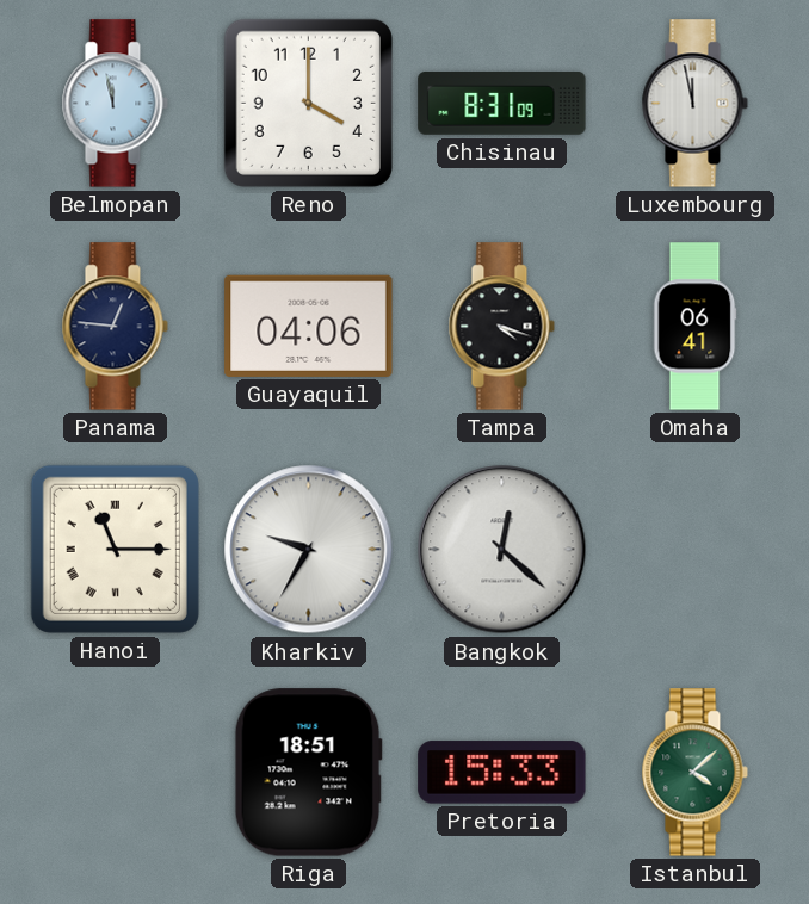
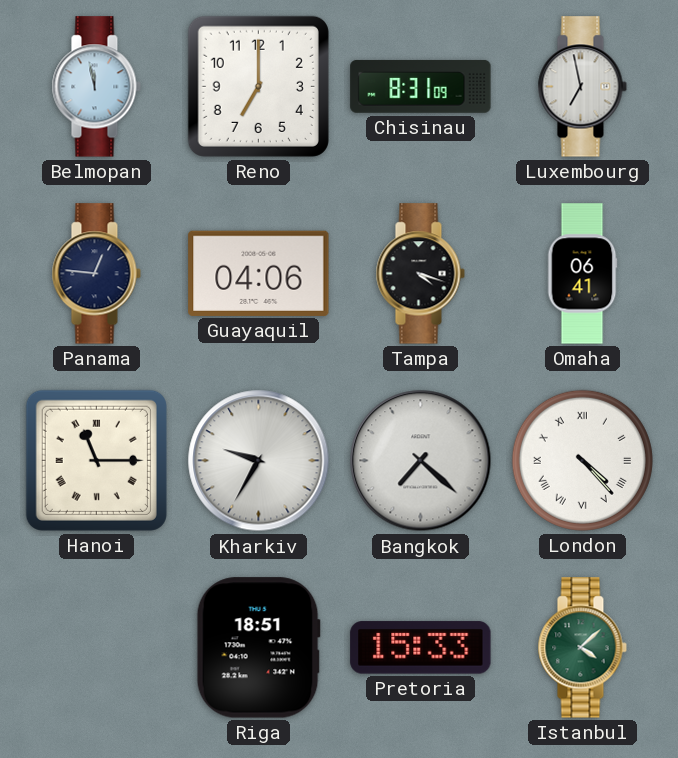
Reno: 4:00 -> 7:00
Luxembourg: 11:58 -> 6:58
Bangkok: 12:22 -> 7:22
London: none -> 4:23
